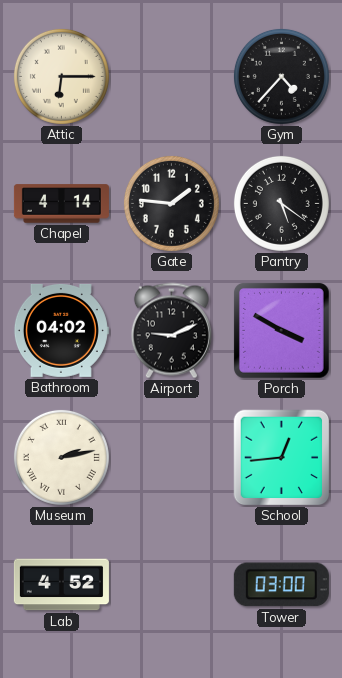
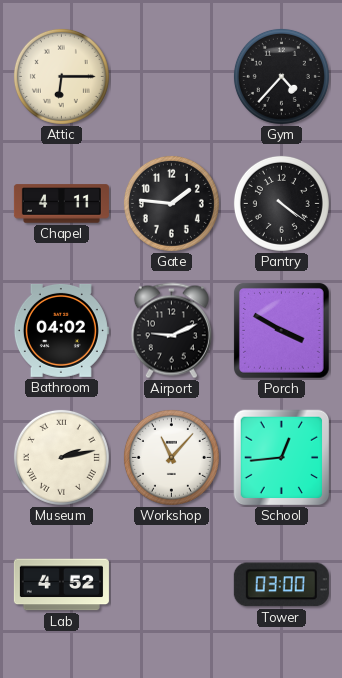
Chapel: 4:14 -> 4:11
Pantry: 5:21 -> 4:21
Workshop: none -> 11:07
